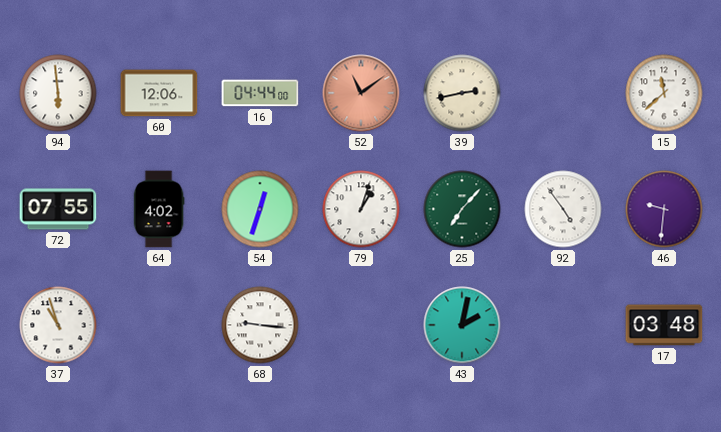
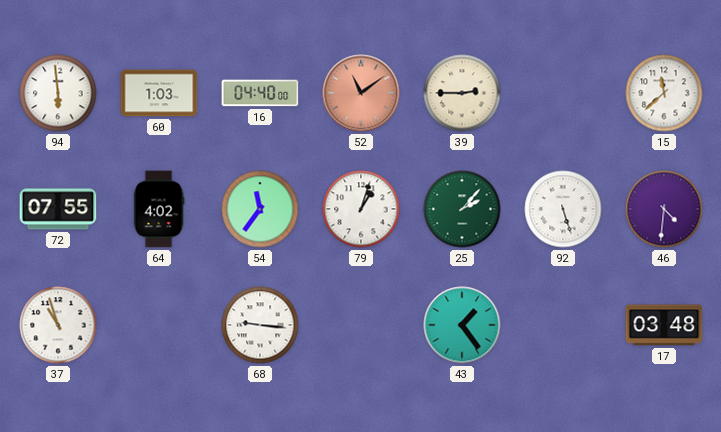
60: 12:06 -> 1:03
16: 04:44 -> 04:40
39: 2:43 -> 2:45
54: 12:33 -> 11:36
25: 7:07 -> 2:07
92: 4:54 -> 5:27
46: 9:31 -> 4:31
43: 2:02 -> 1:24
